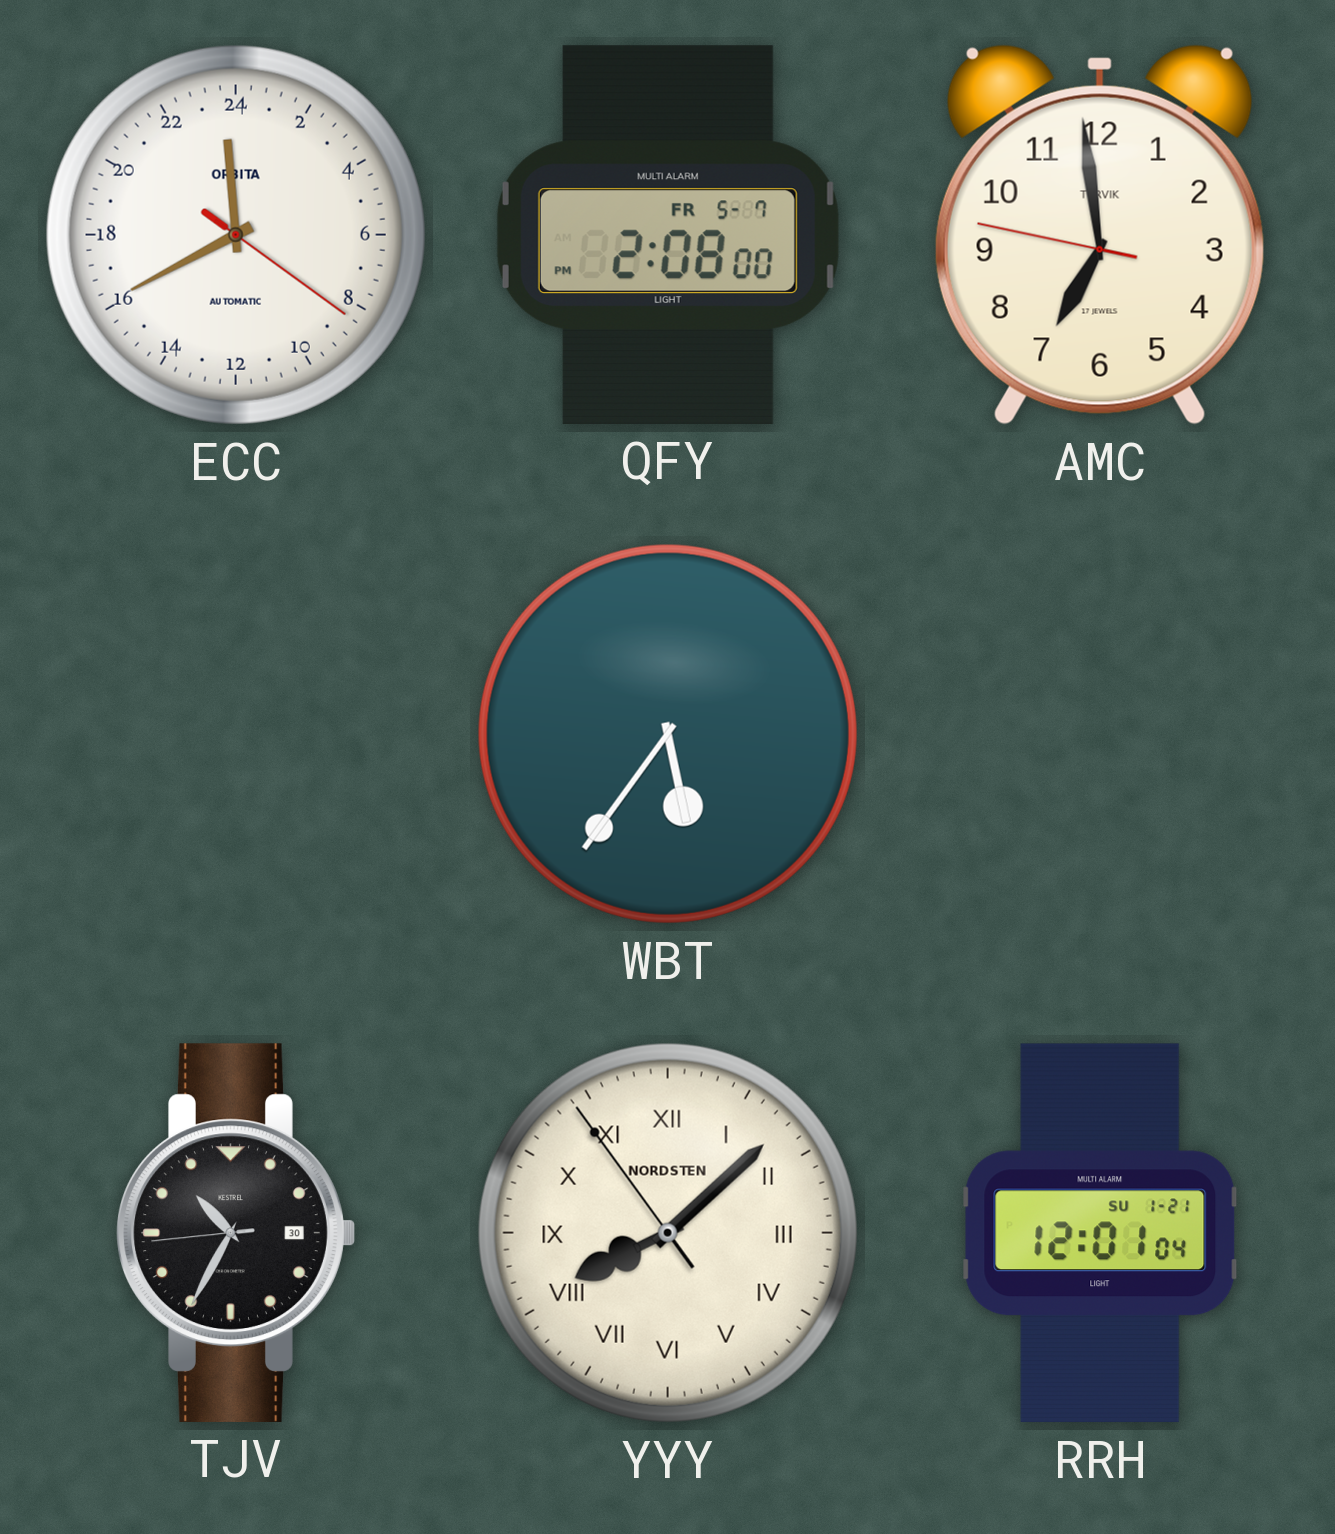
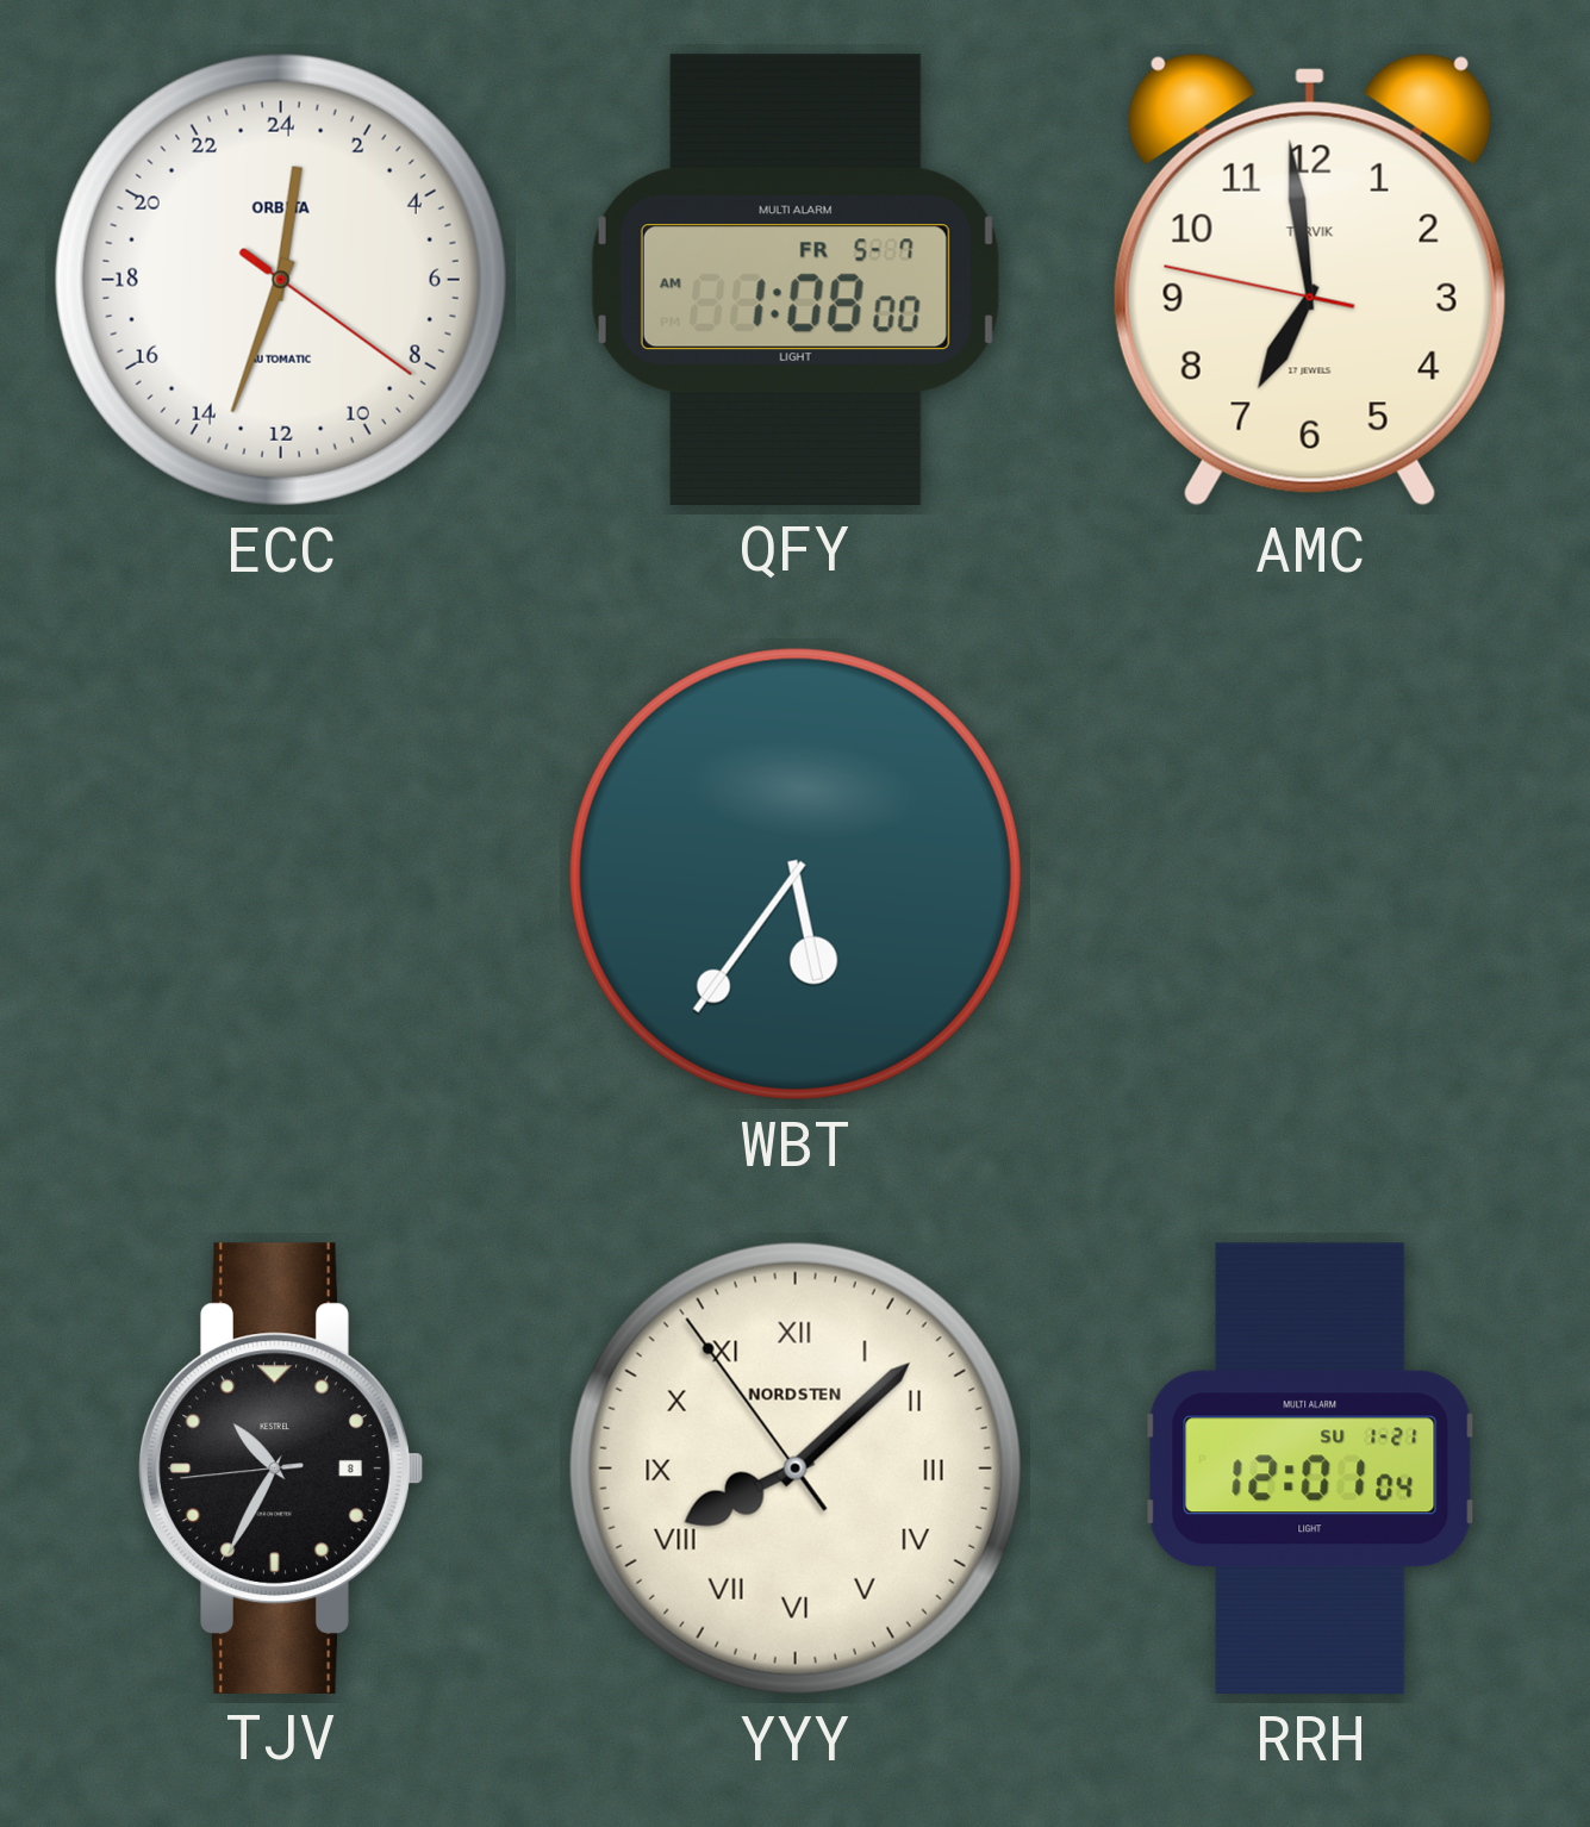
ECC: 23:40 -> 0:33
QFY: 2:08 -> 1:08
TJV date: 30 -> 8
